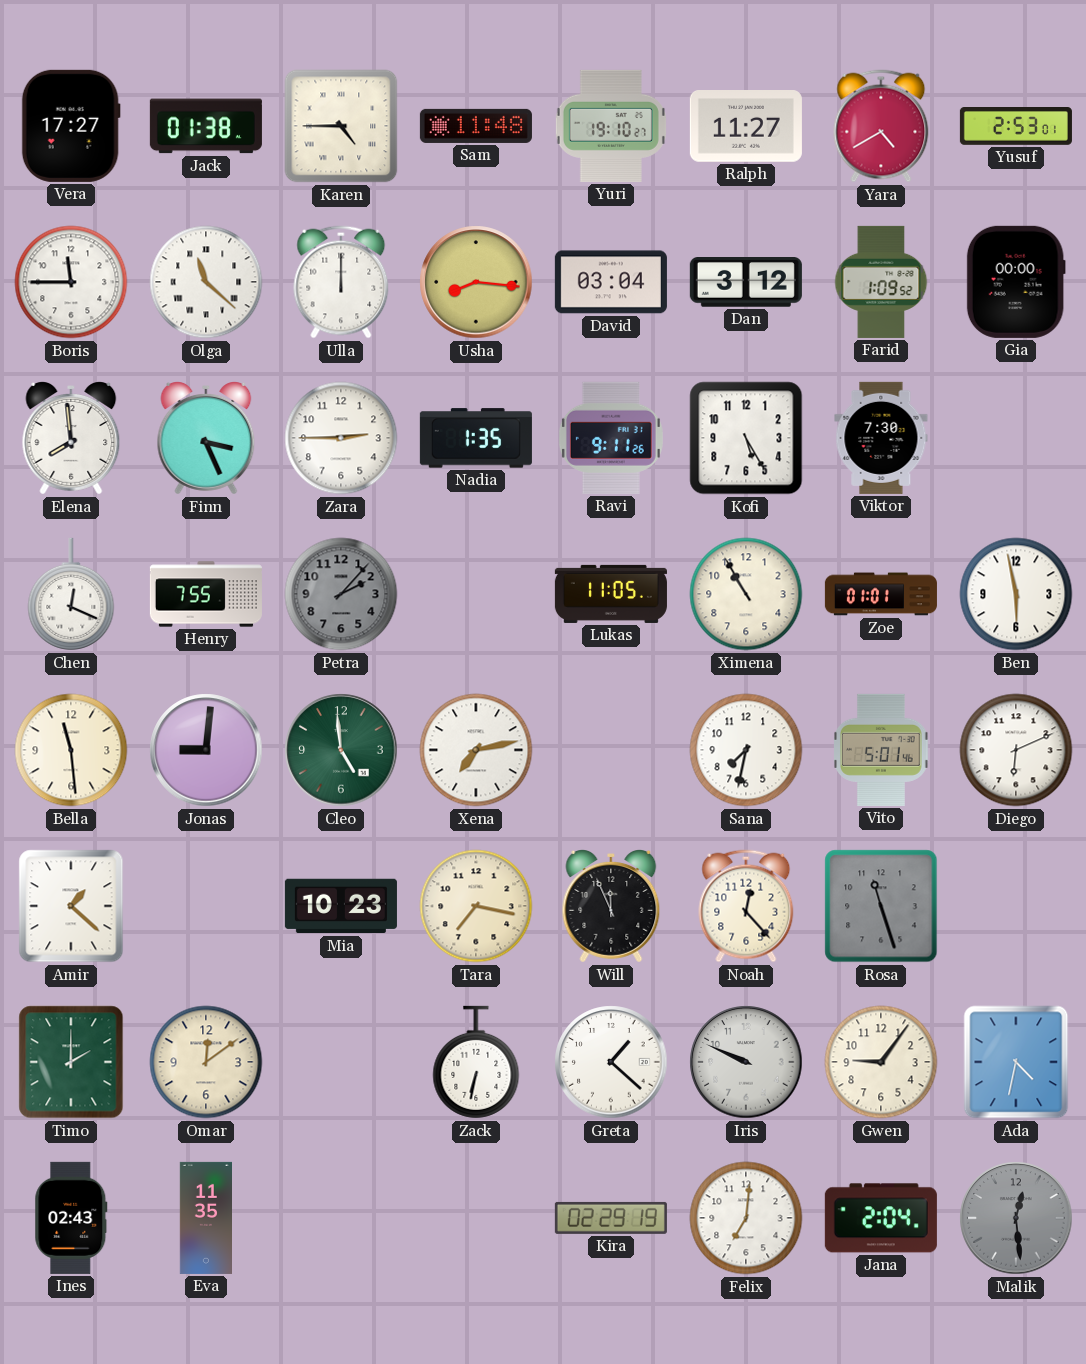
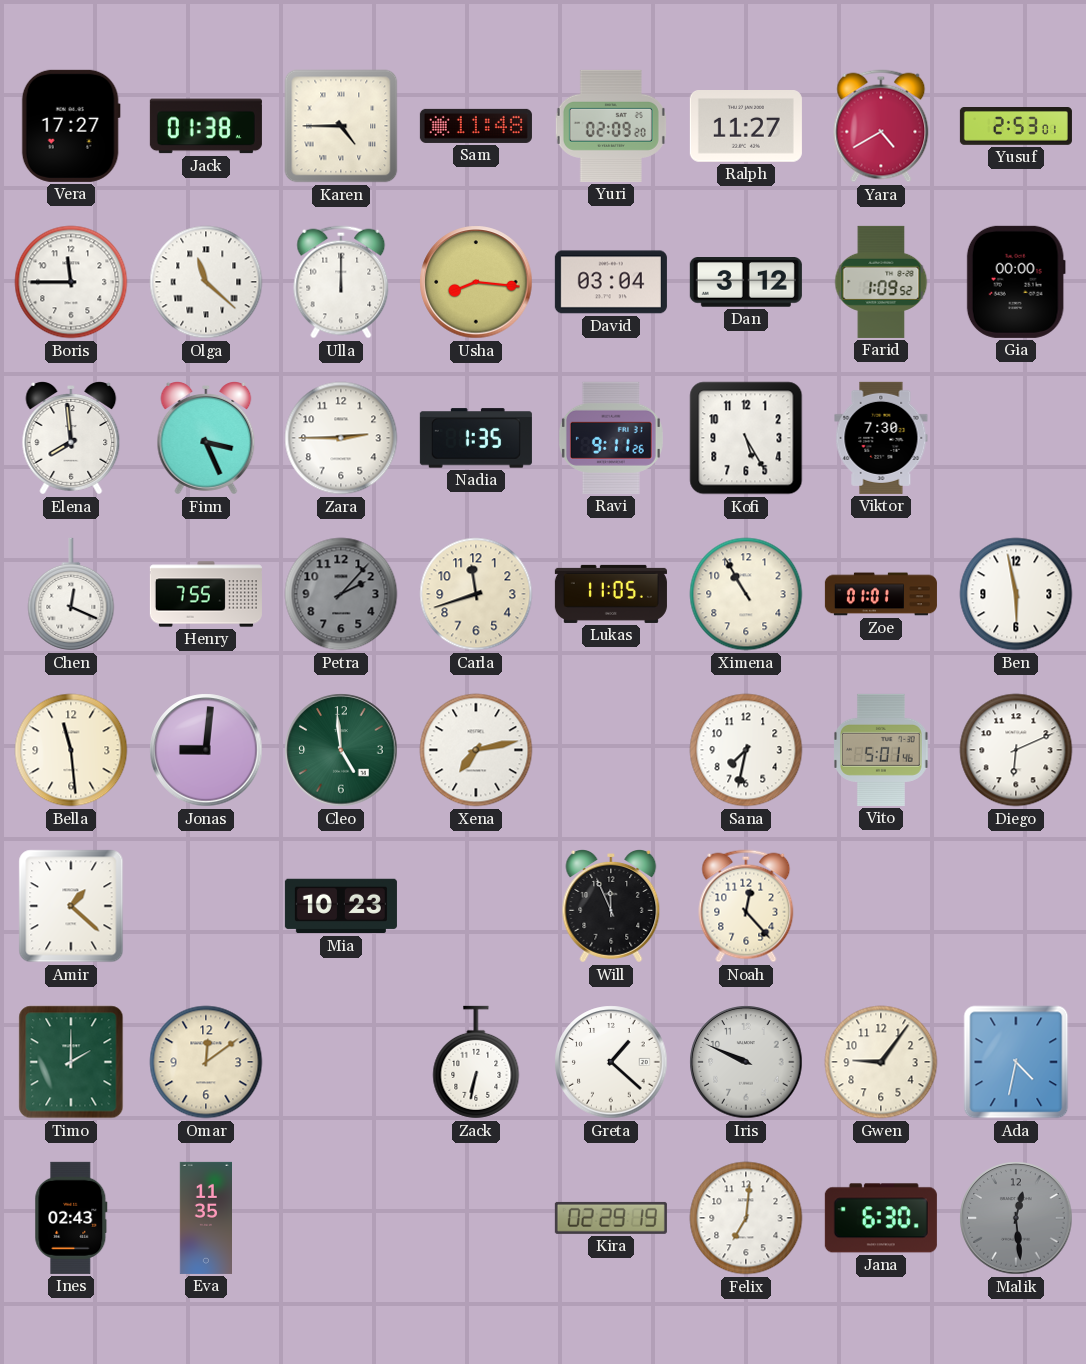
Yuri: 19:10 -> 02:09
Carla: none -> 11:42
Tara: 7:17 -> none
Rosa: 11:27 -> none
Jana: 2:04 -> 6:30
